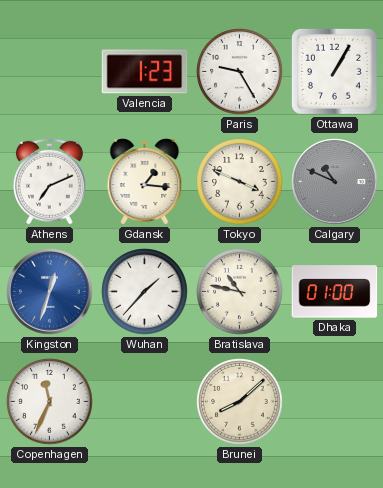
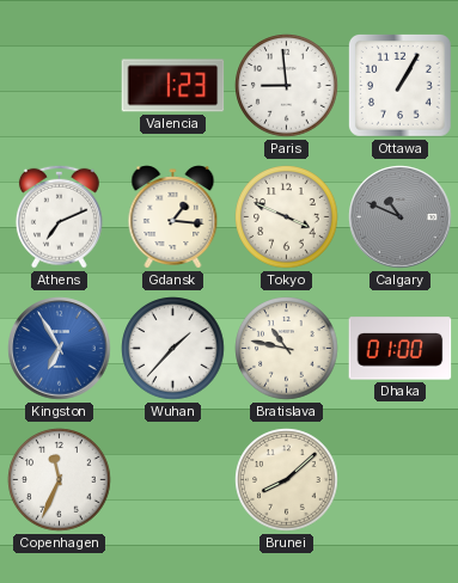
Paris: 9:25 -> 8:59
Kingston: 12:33 -> 6:55
